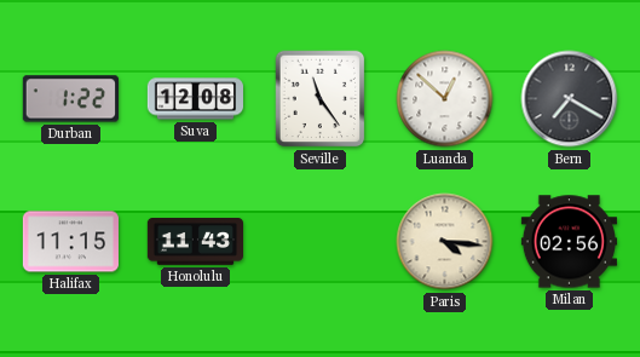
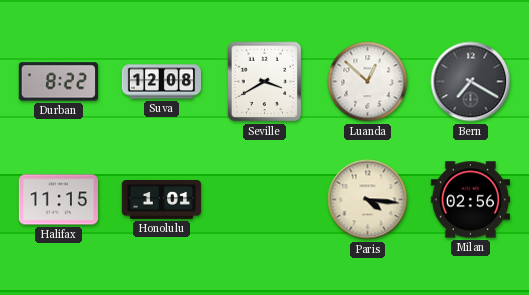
Durban: 1:22 -> 8:22
Seville: 11:24 -> 3:40
Honolulu: 11:43 -> 1:01
